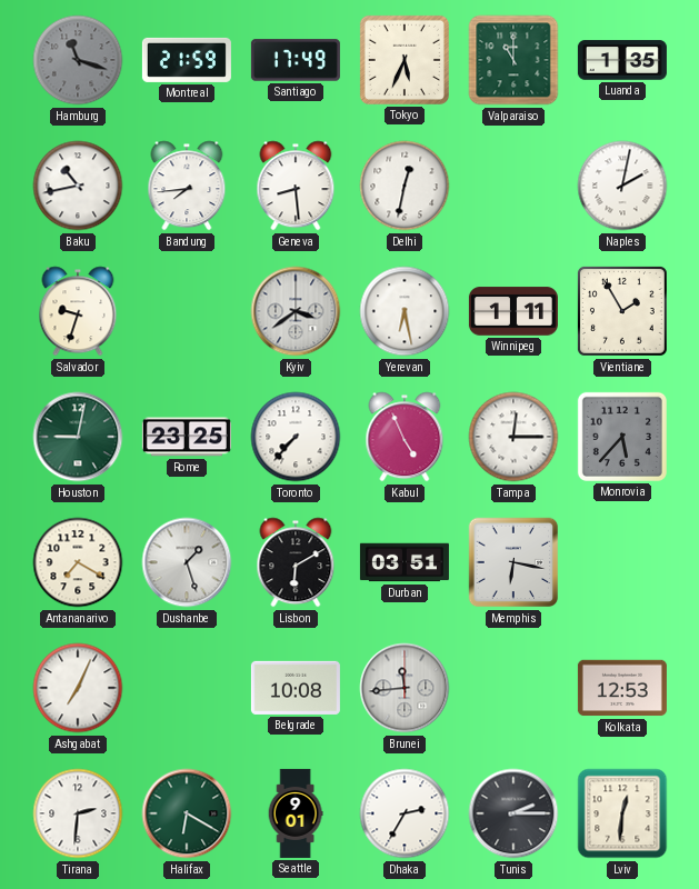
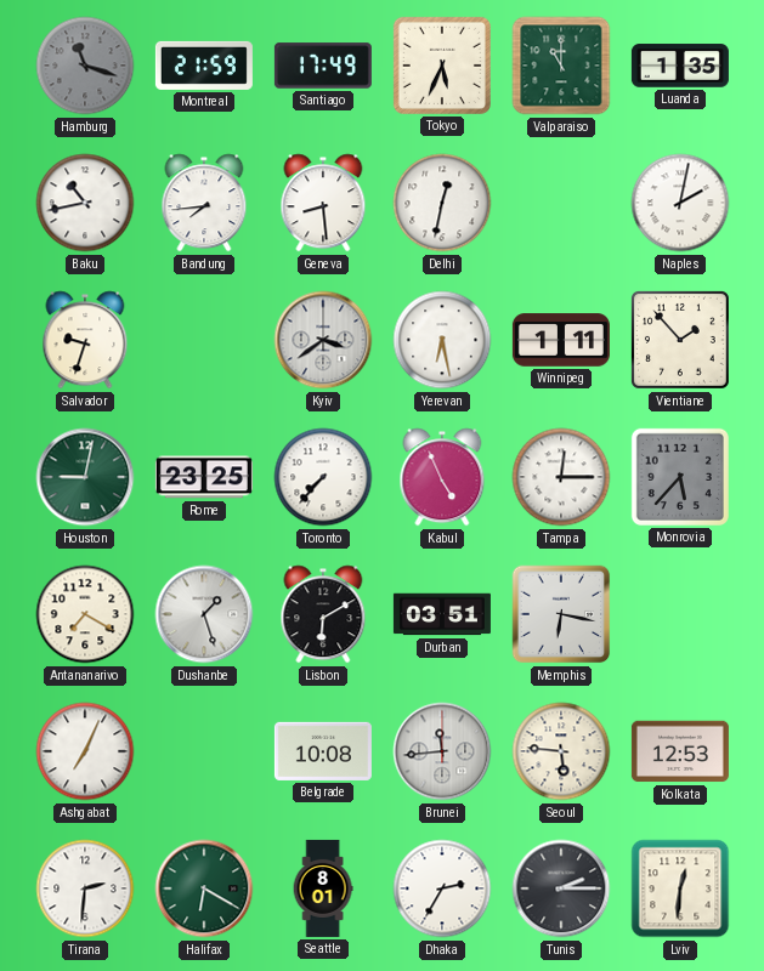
Vientiane: 1:55 -> 1:53
Seoul: none -> 5:46
Seattle: 9:01 -> 8:01
